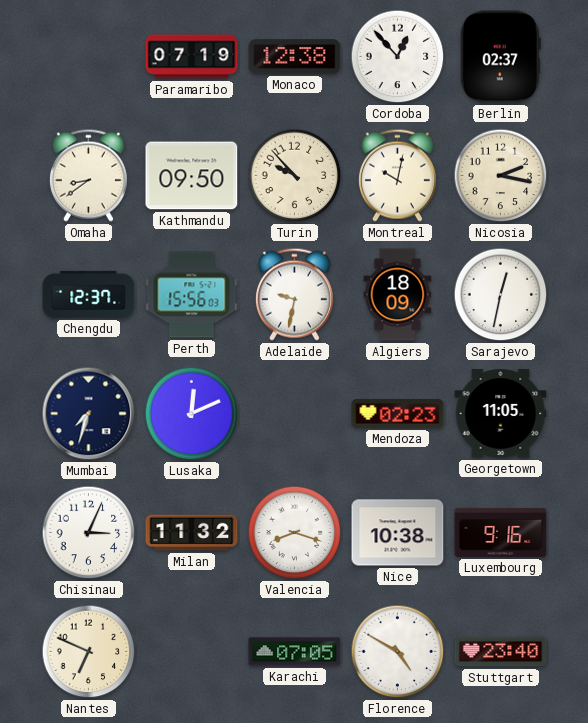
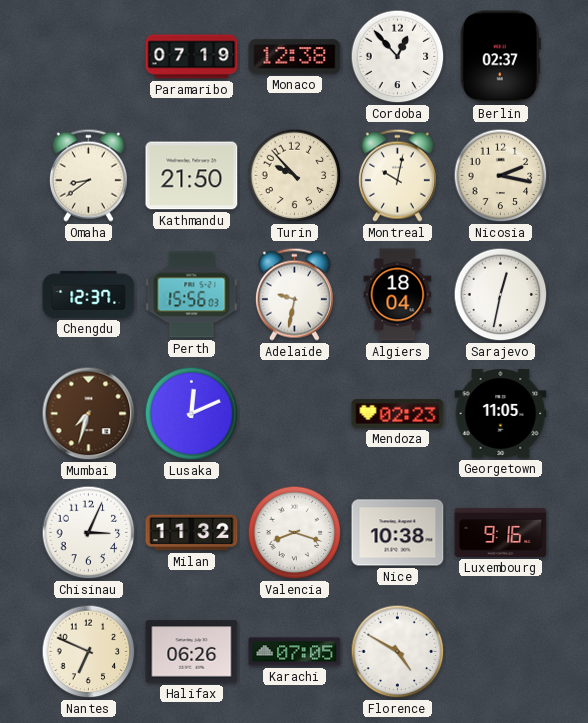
Kathmandu: 09:50 -> 21:50
Algiers: 18:09 -> 18:04
Mumbai dial: navy -> brown
Halifax: none -> 06:26
Stuttgart: 23:40 -> none
